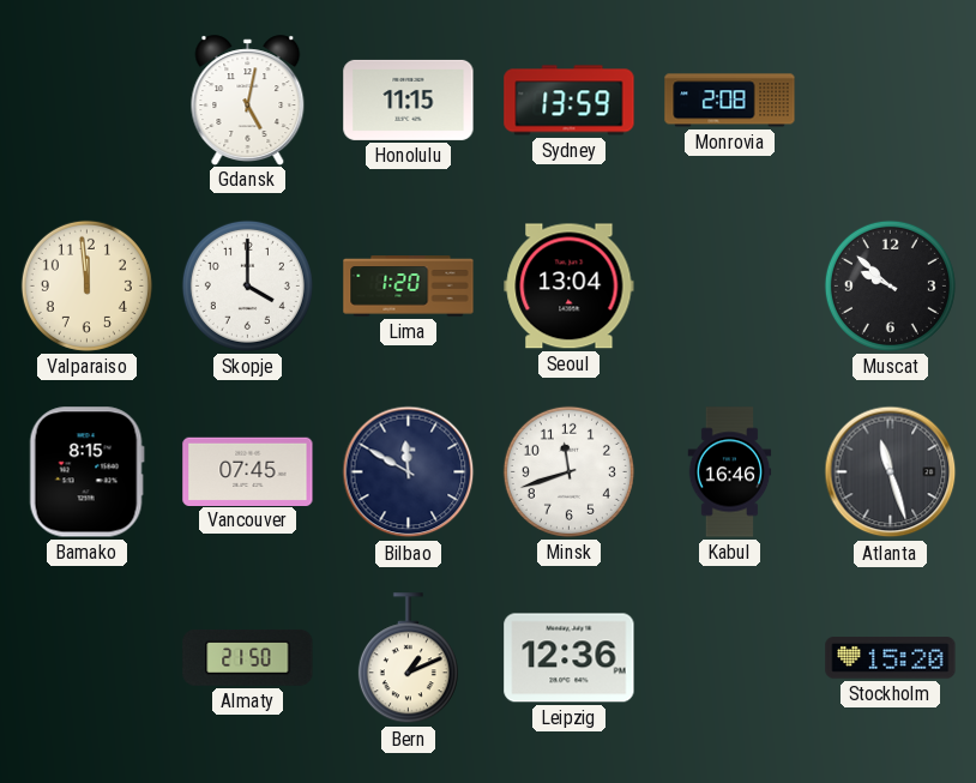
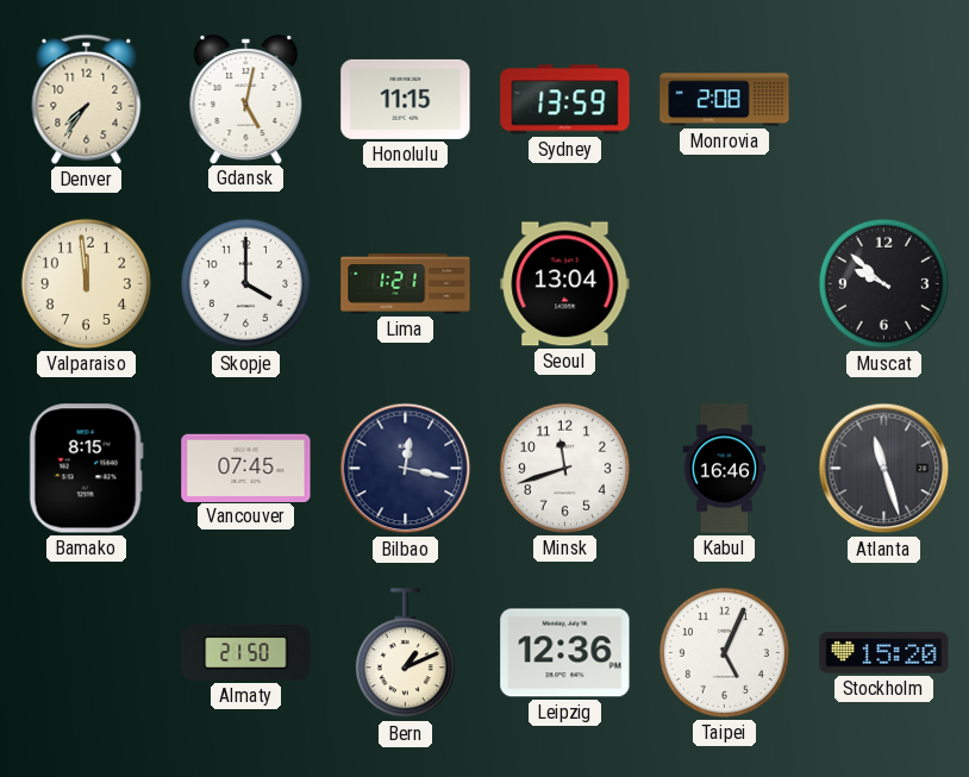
Denver: none -> 7:36
Lima: 1:20 -> 1:21
Bilbao: 11:50 -> 12:17
Taipei: none -> 5:04
